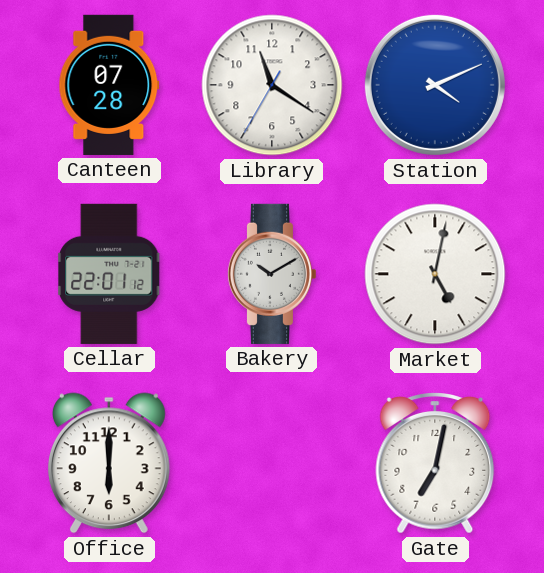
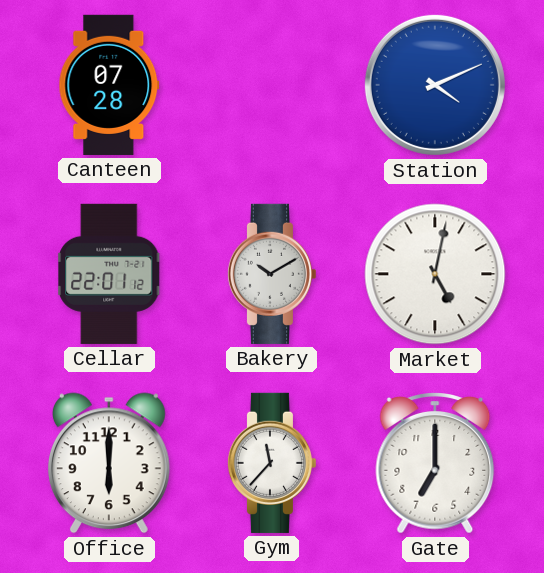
Library: 11:20 -> none
Gym: none -> 11:37
Gate: 7:02 -> 7:00
